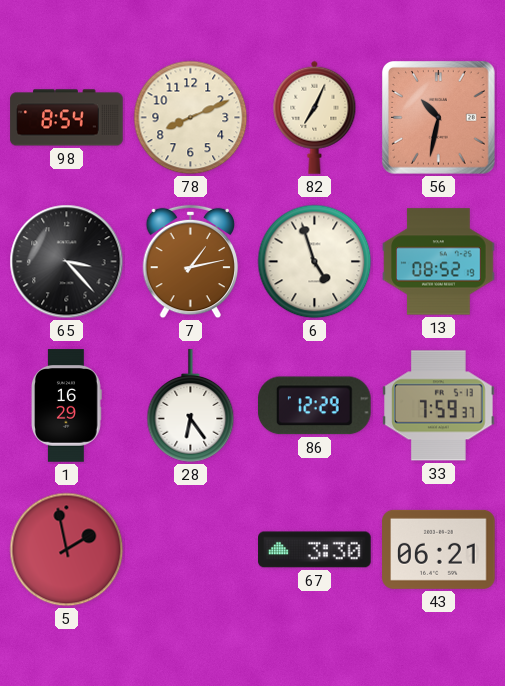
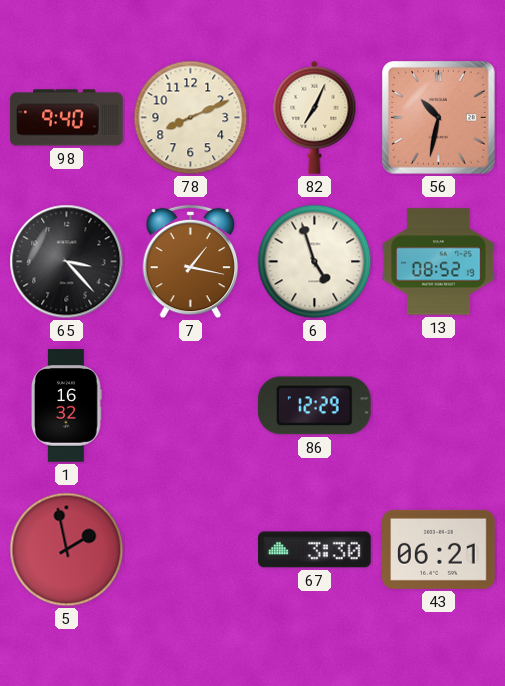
98: 8:54 -> 9:40
7: 1:13 -> 1:17
1: 16:29 -> 16:32
28: 6:24 -> none
33: 7:59 -> none
